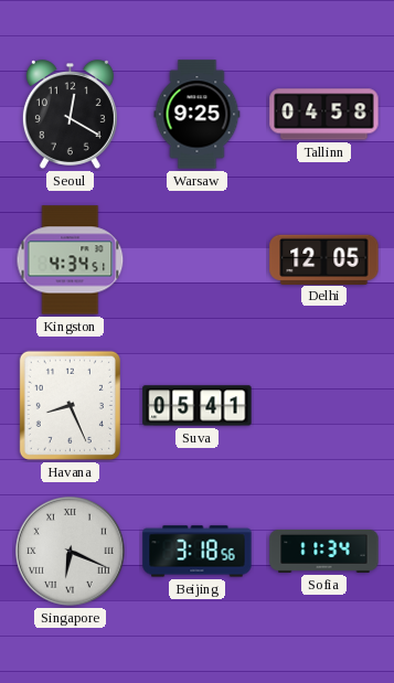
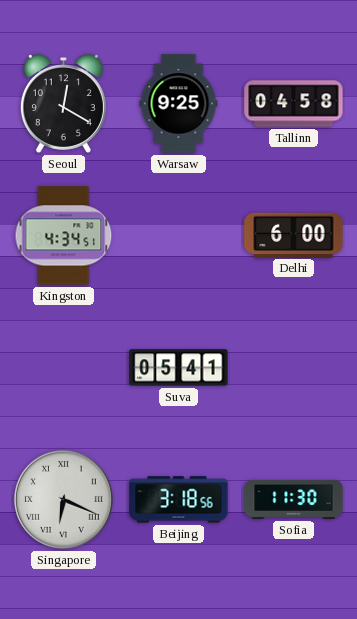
Delhi: 12:05 -> 6:00
Havana: 8:26 -> none
Sofia: 11:34 -> 11:30
